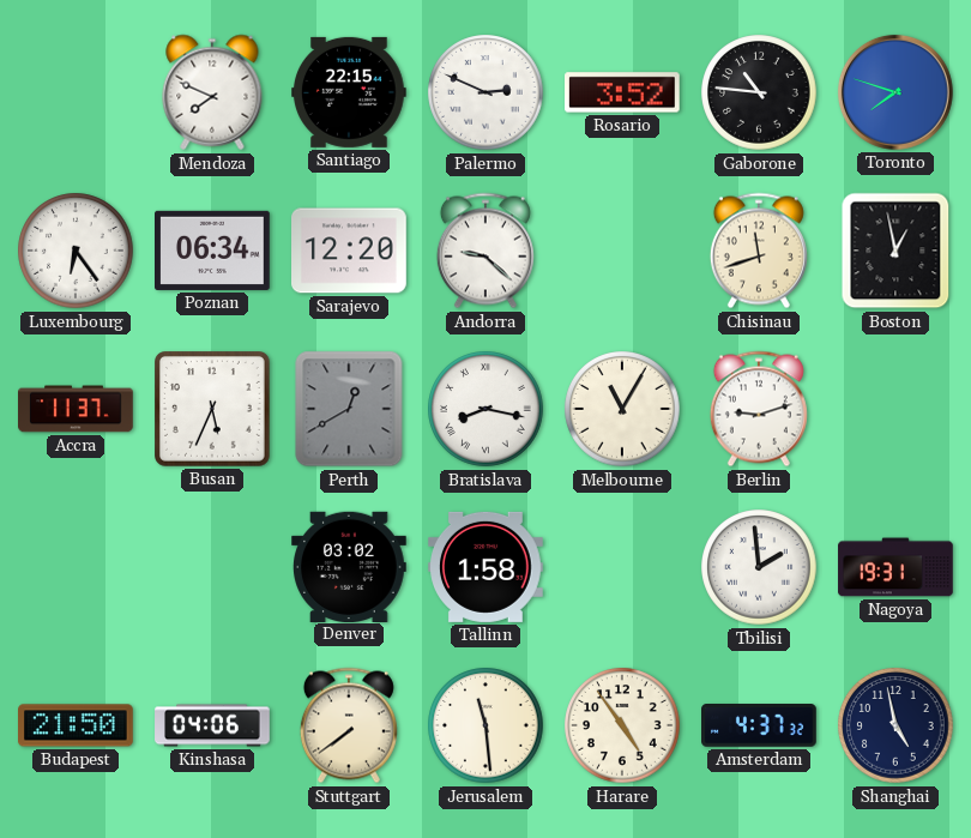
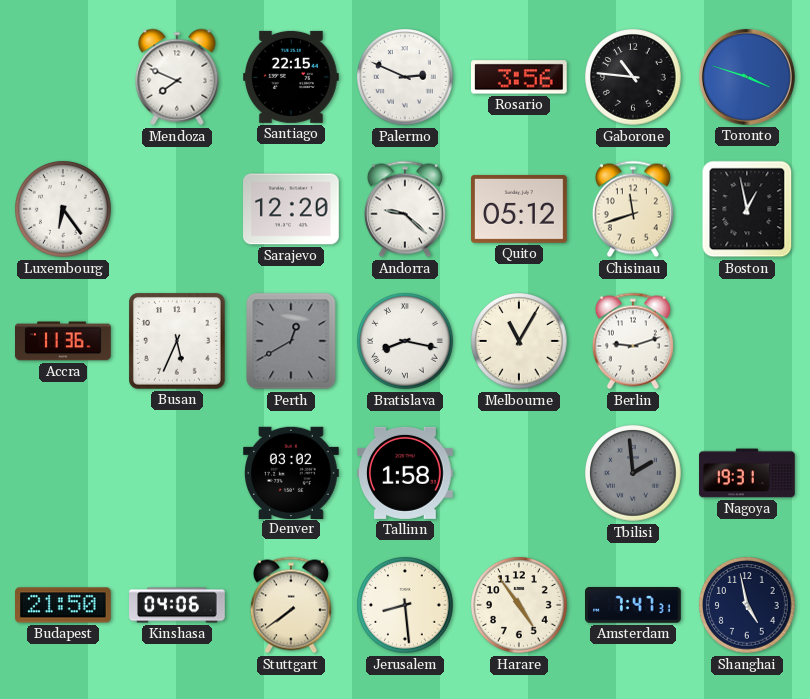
Rosario: 3:52 -> 3:56
Toronto: 7:48 -> 3:48
Poznan: 06:34 -> none
Quito: none -> 05:12
Accra: 11:37 -> 11:36
Tbilisi dial: white -> grey
Jerusalem: 11:29 -> 8:29
Amsterdam: 4:37 -> 7:47
